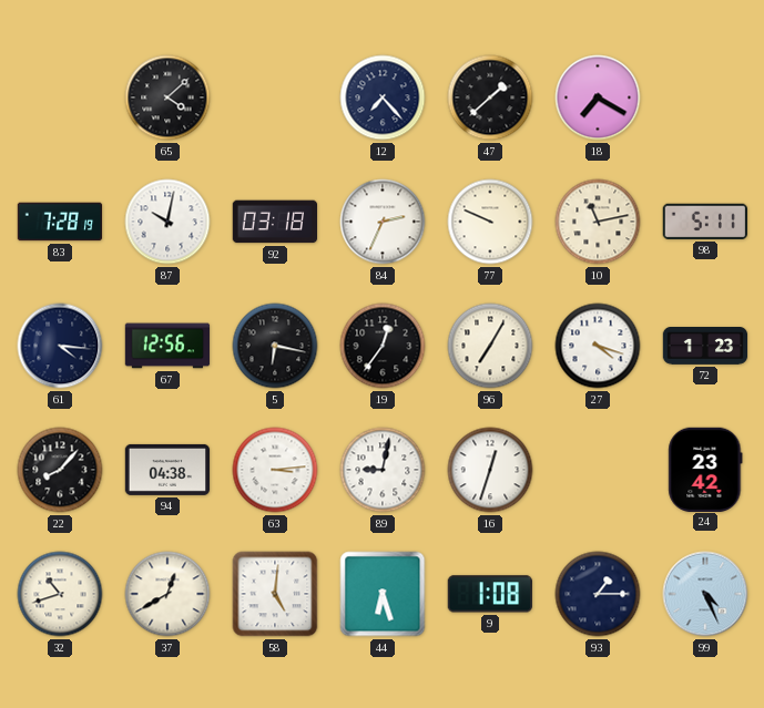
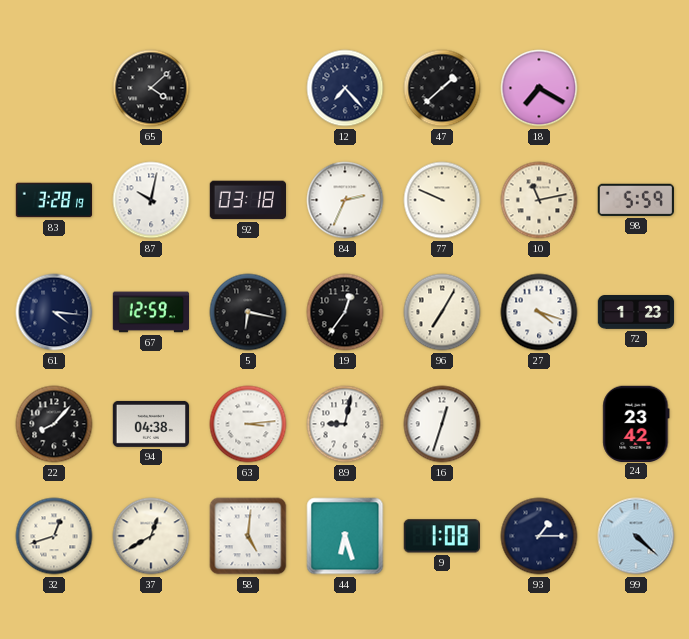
83: 7:28 -> 3:28
98: 5:11 -> 5:59
67: 12:56 -> 12:59
32: 10:42 -> 12:42
99: 4:26 -> 4:22
